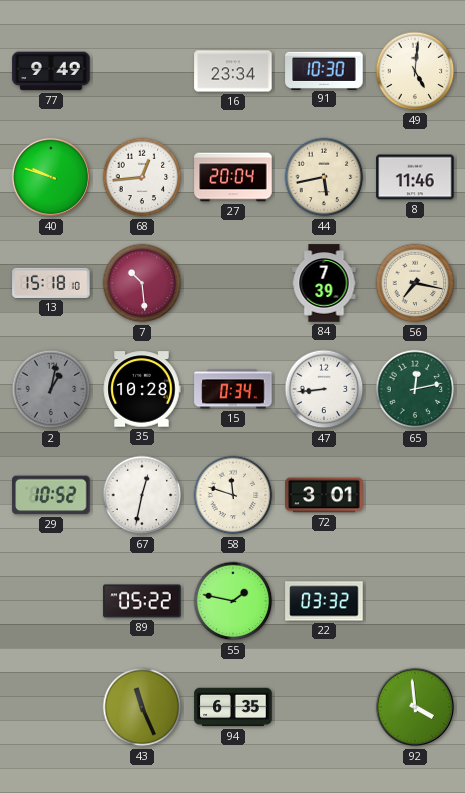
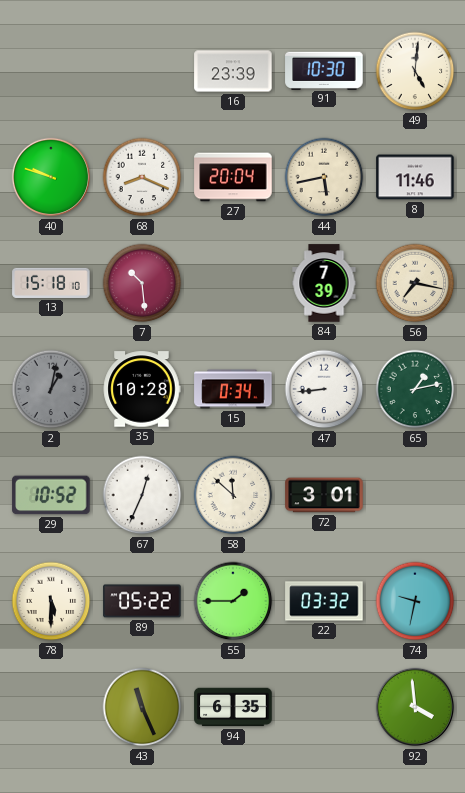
77: 9:49 -> none
16: 23:34 -> 23:39
68: 12:44 -> 8:19
65: 12:13 -> 1:13
67: 12:32 -> 12:34
58: 11:48 -> 11:52
78: none -> 5:30
55: 1:47 -> 1:45
74: none -> 9:32
